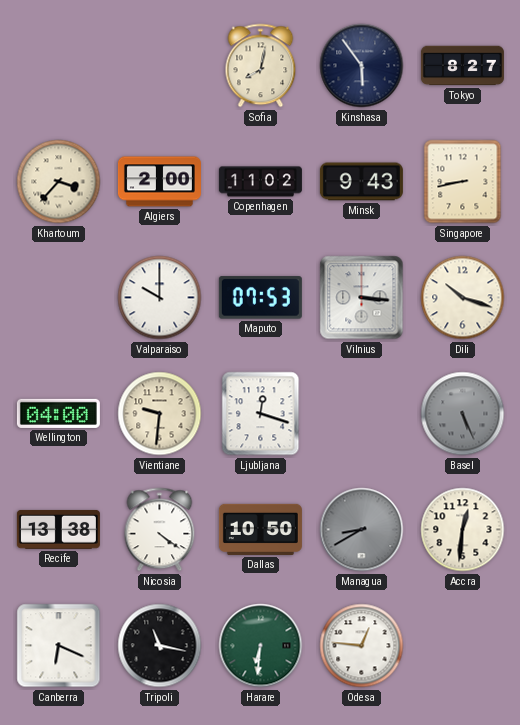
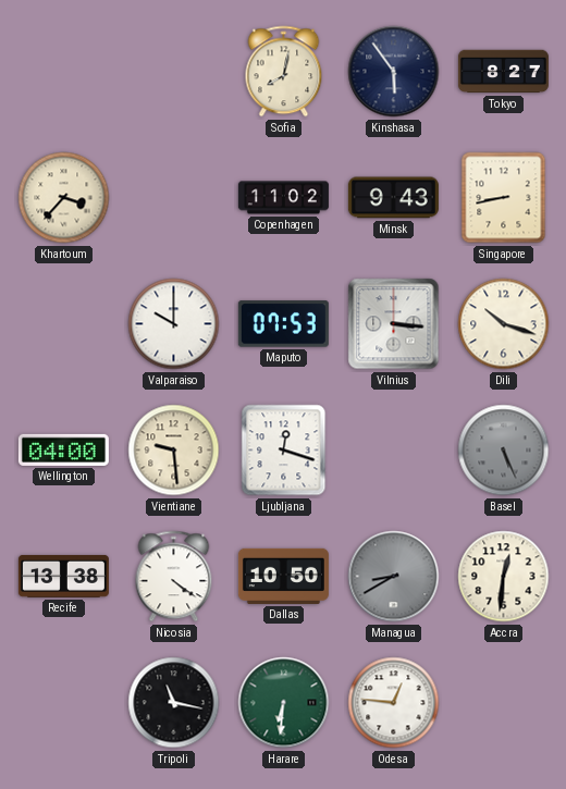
Algiers: 2:00 -> none
Vientiane: 9:31 -> 9:29
Canberra: 6:19 -> none
